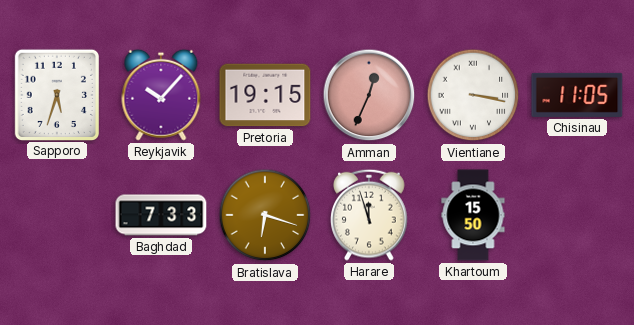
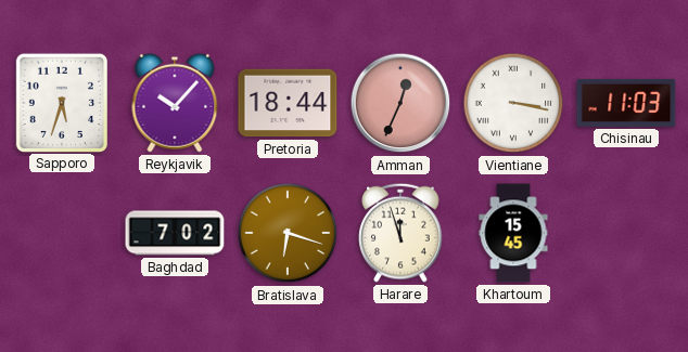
Pretoria: 19:15 -> 18:44
Chisinau: 11:05 -> 11:03
Baghdad: 7:33 -> 7:02
Khartoum: 15:50 -> 15:45
